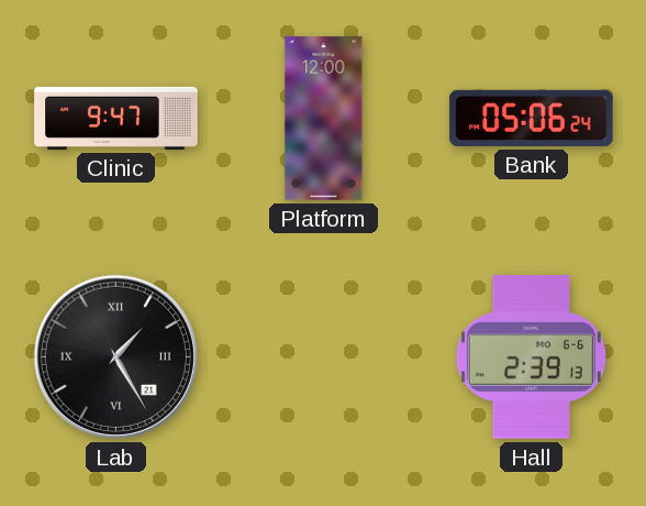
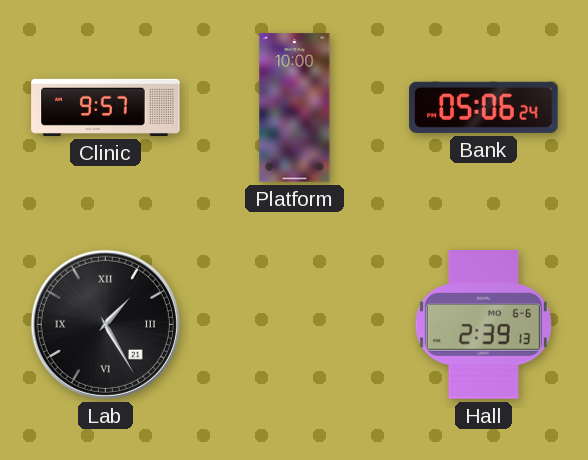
Clinic: 9:47 -> 9:57
Platform: 12:00 -> 10:00
